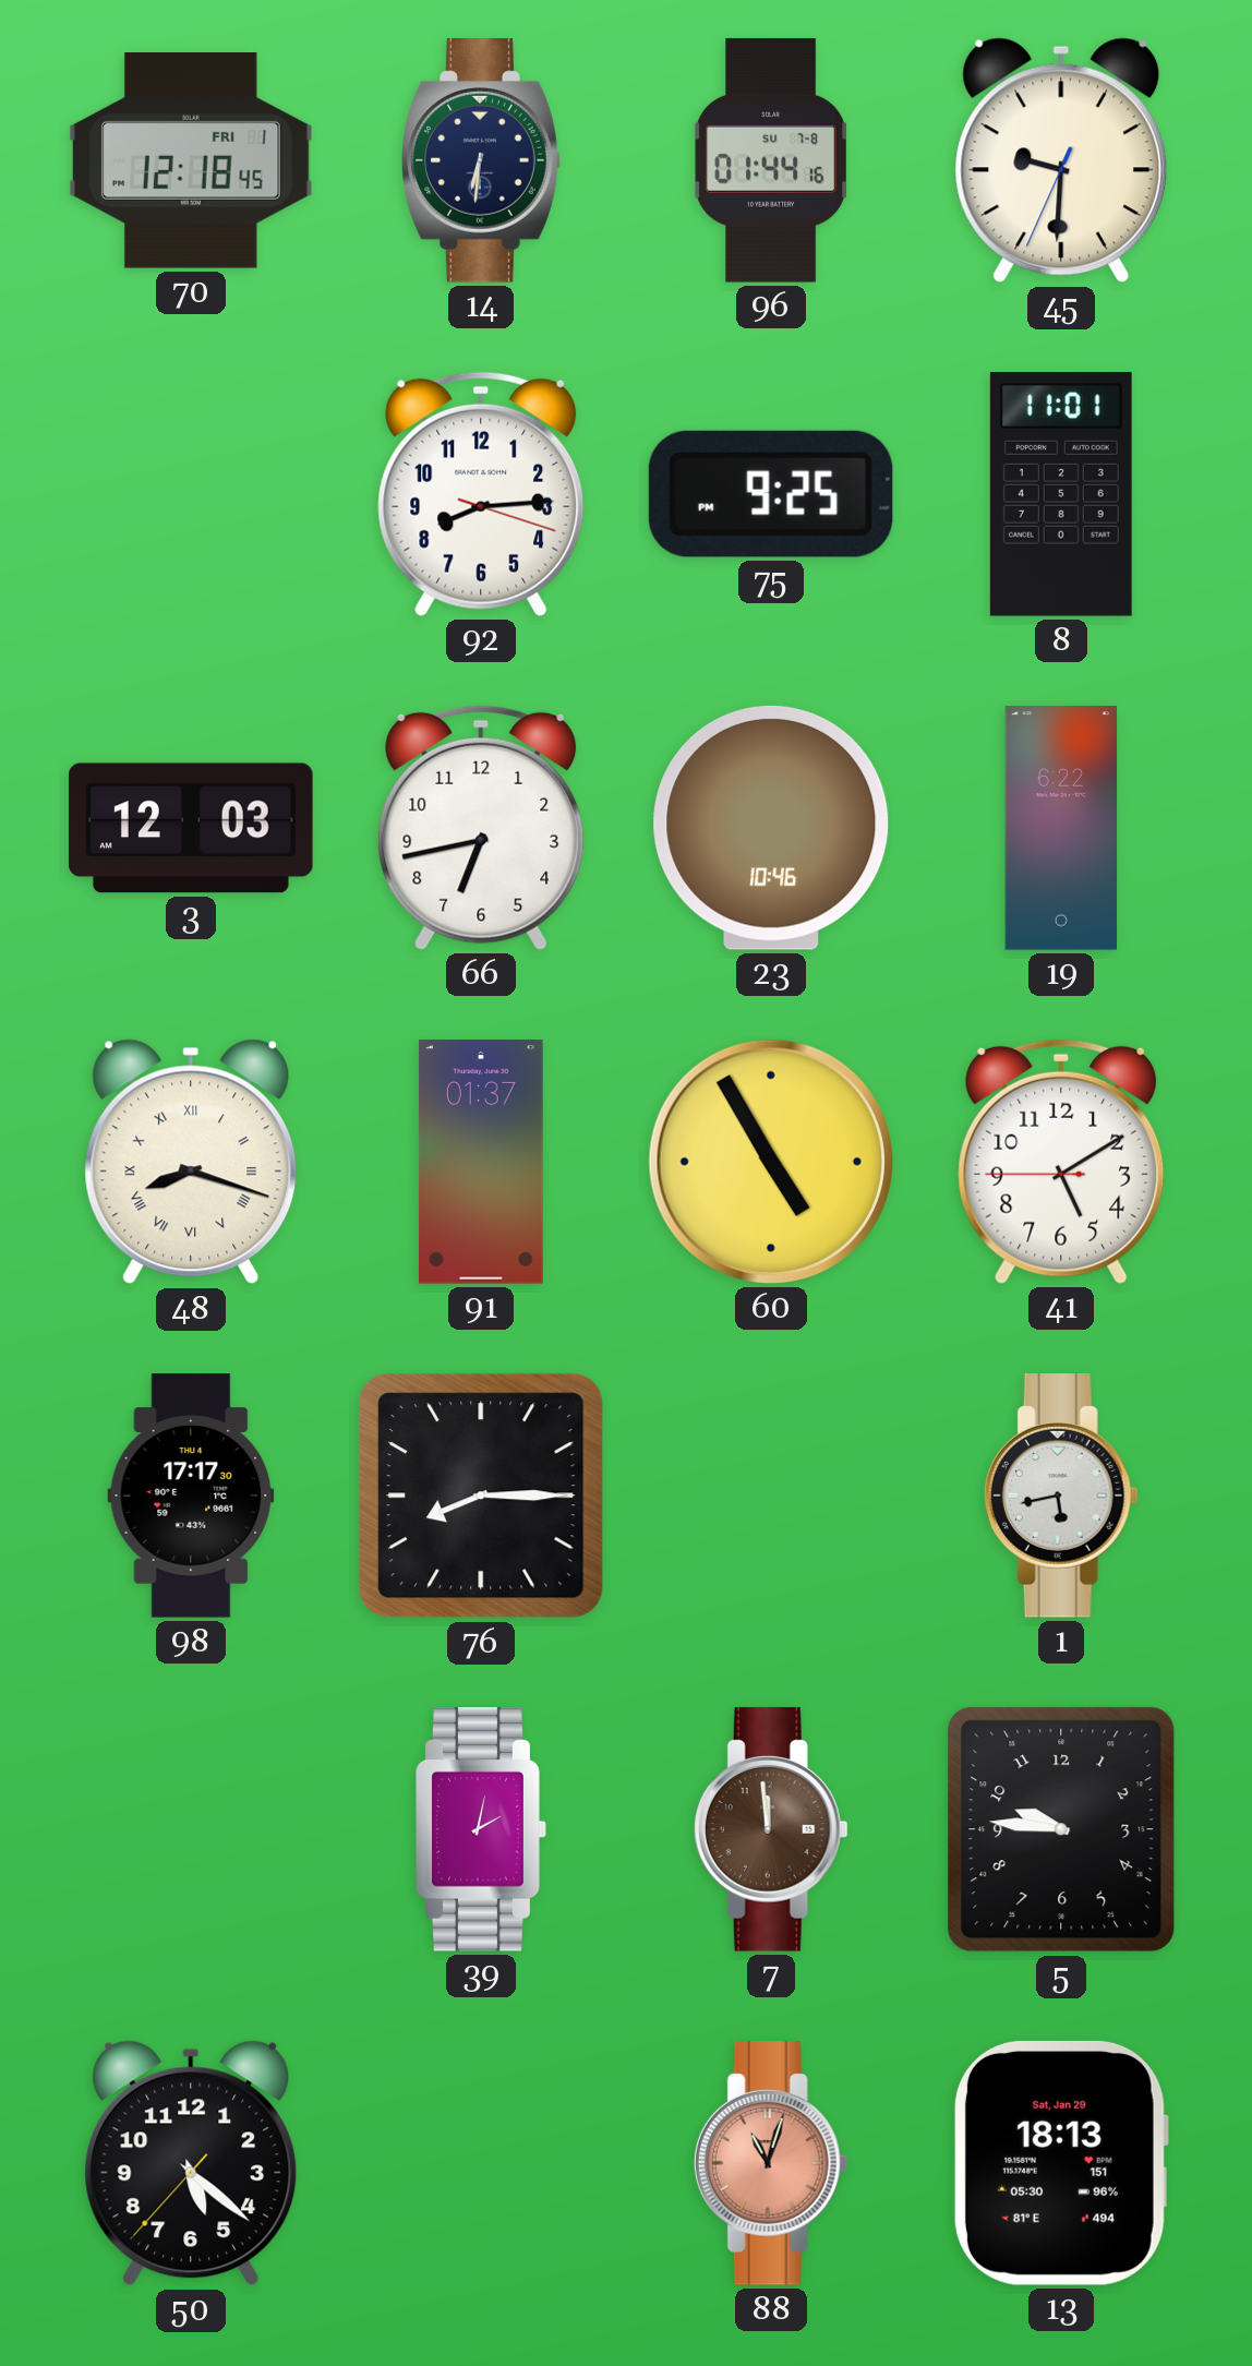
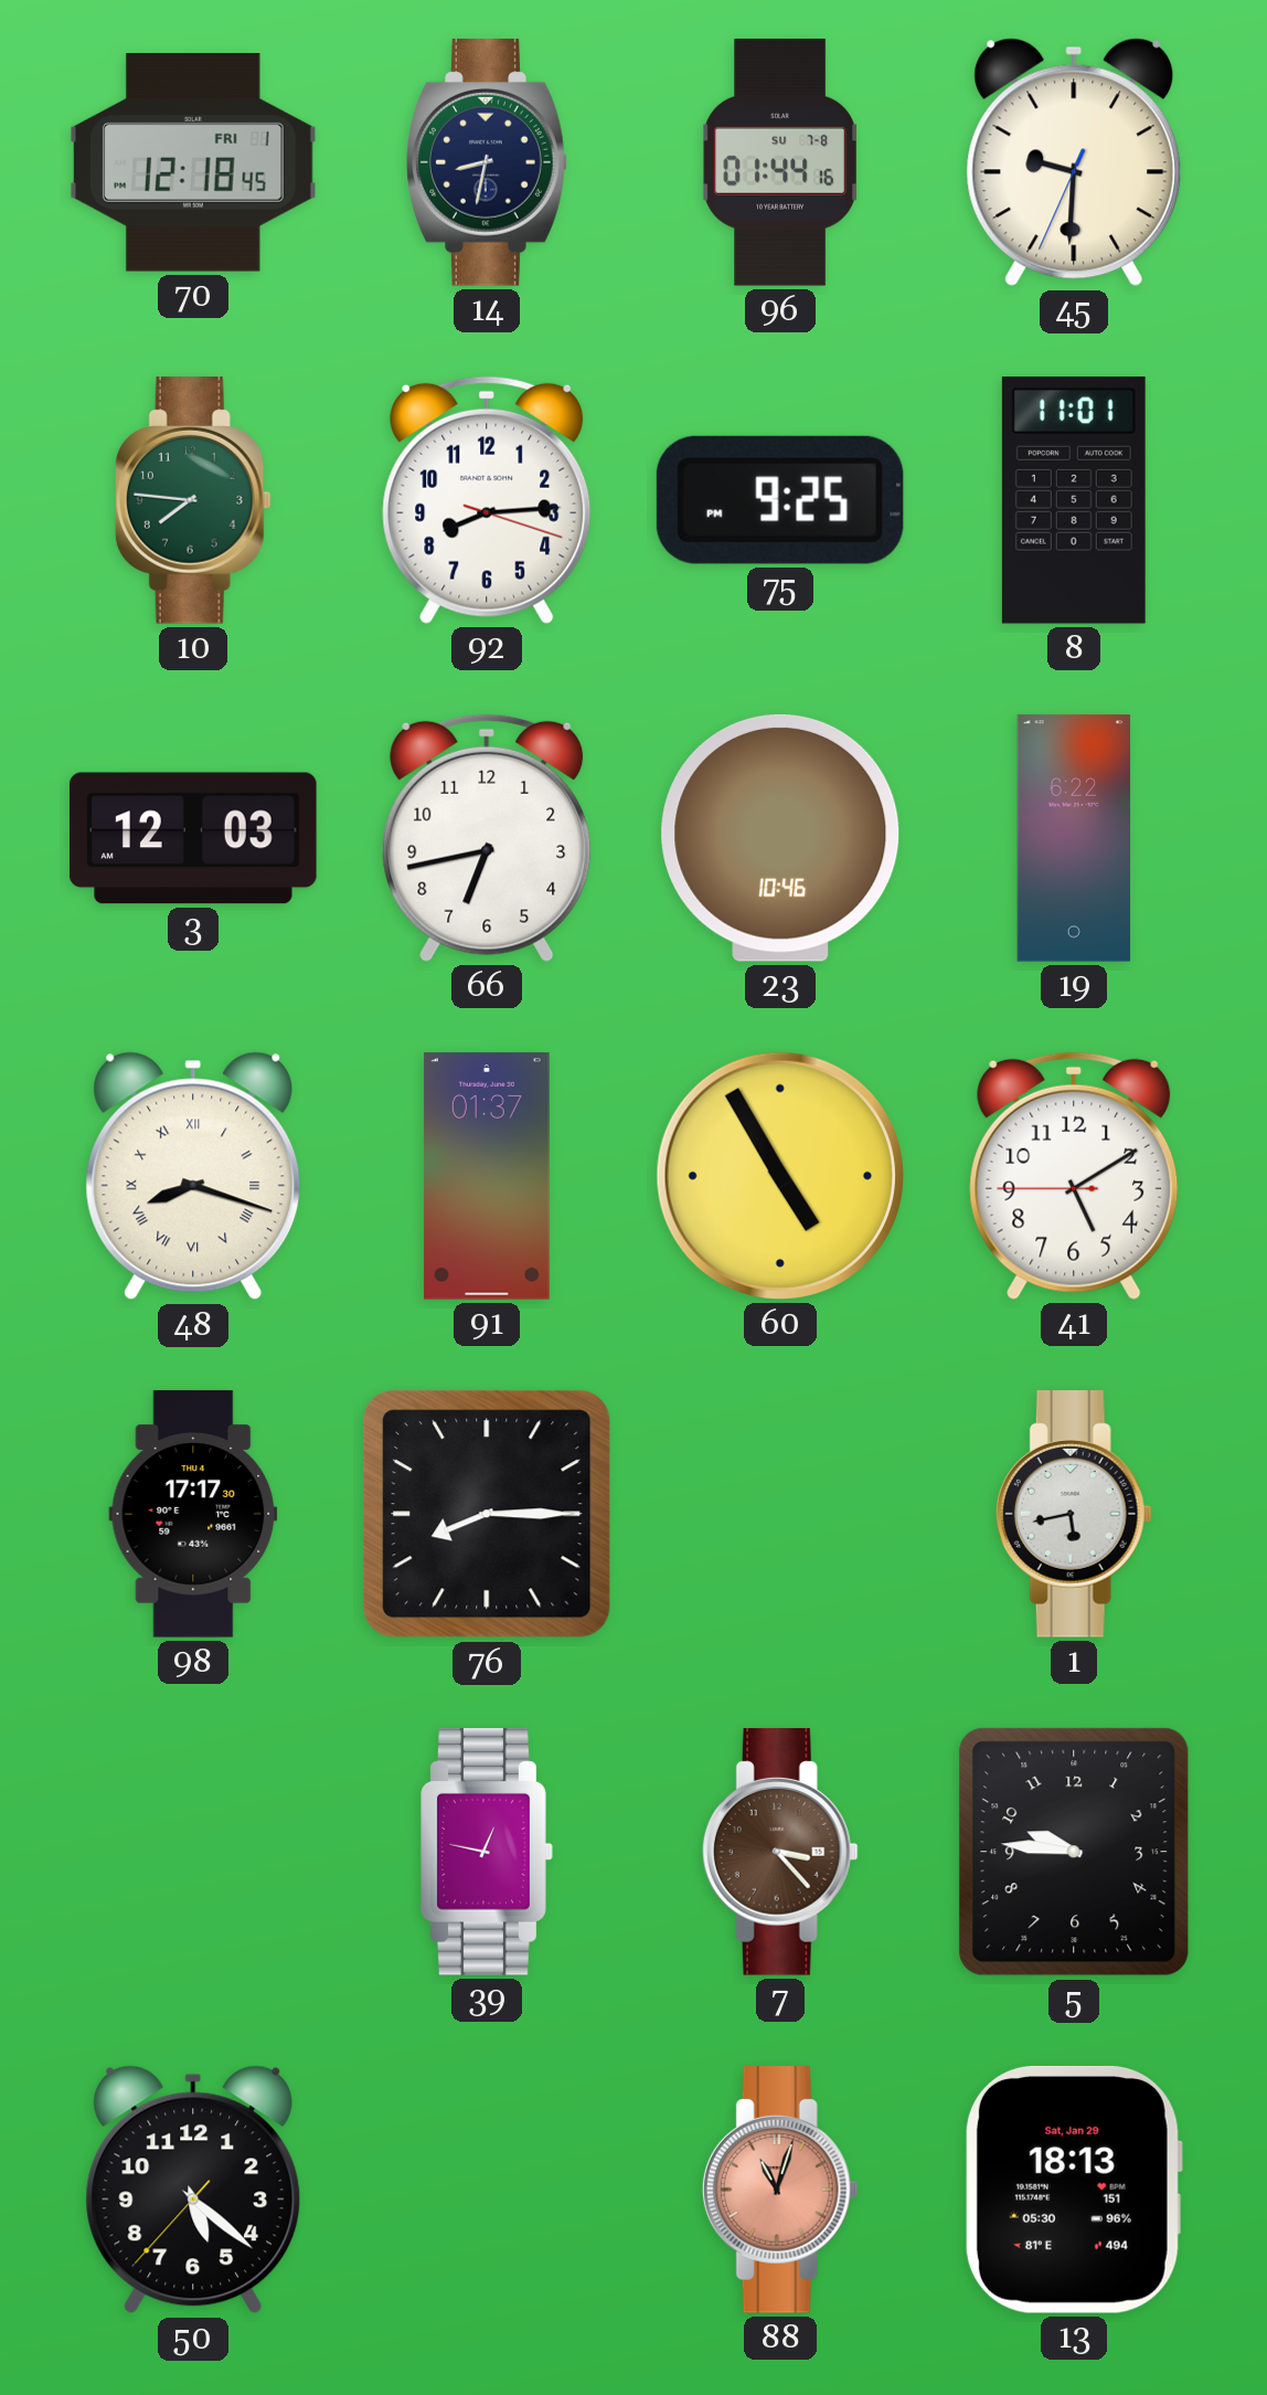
14: 6:31 -> 8:32
10: none -> 7:46
39: 2:02 -> 12:47
7: 11:59 -> 3:23
